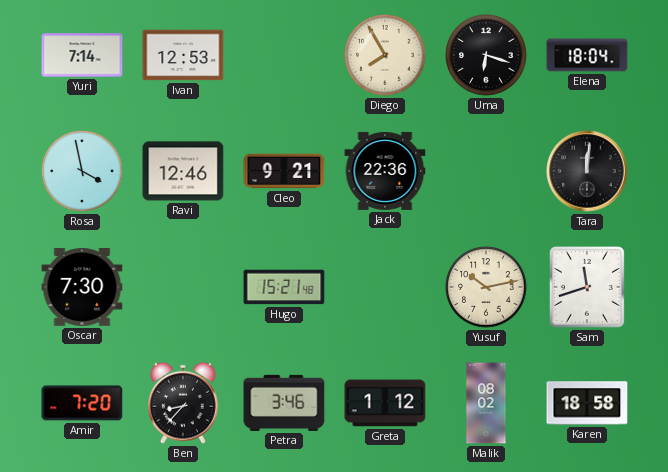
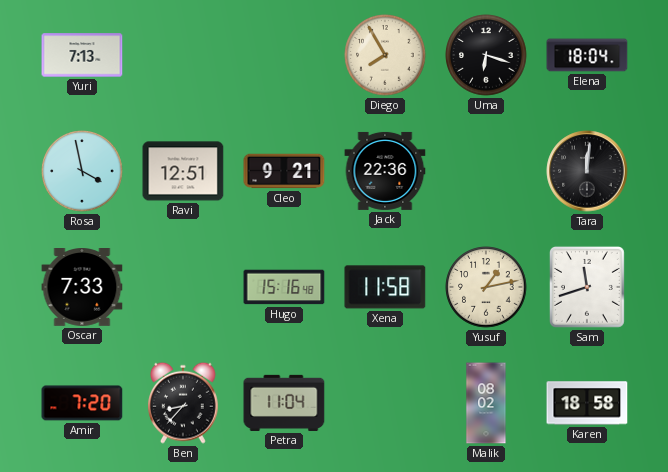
Yuri: 7:14 -> 7:13
Ivan: 12:53 -> none
Ravi: 12:46 -> 12:51
Oscar: 7:30 -> 7:33
Hugo: 15:21 -> 15:16
Xena: none -> 11:58
Yusuf: 10:13 -> 1:13
Petra: 3:46 -> 11:04
Greta: 1:12 -> none
